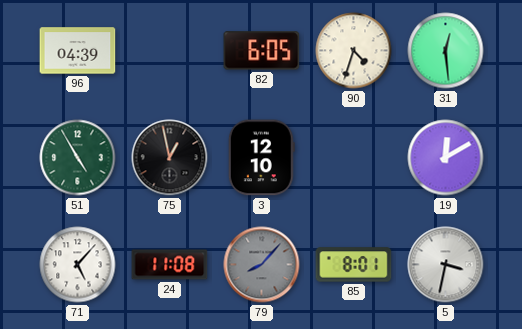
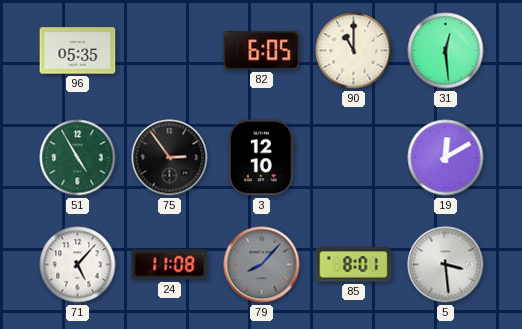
96: 04:39 -> 05:35
90: 4:33 -> 11:00
75: 12:58 -> 2:54
5: 3:32 -> 3:29
